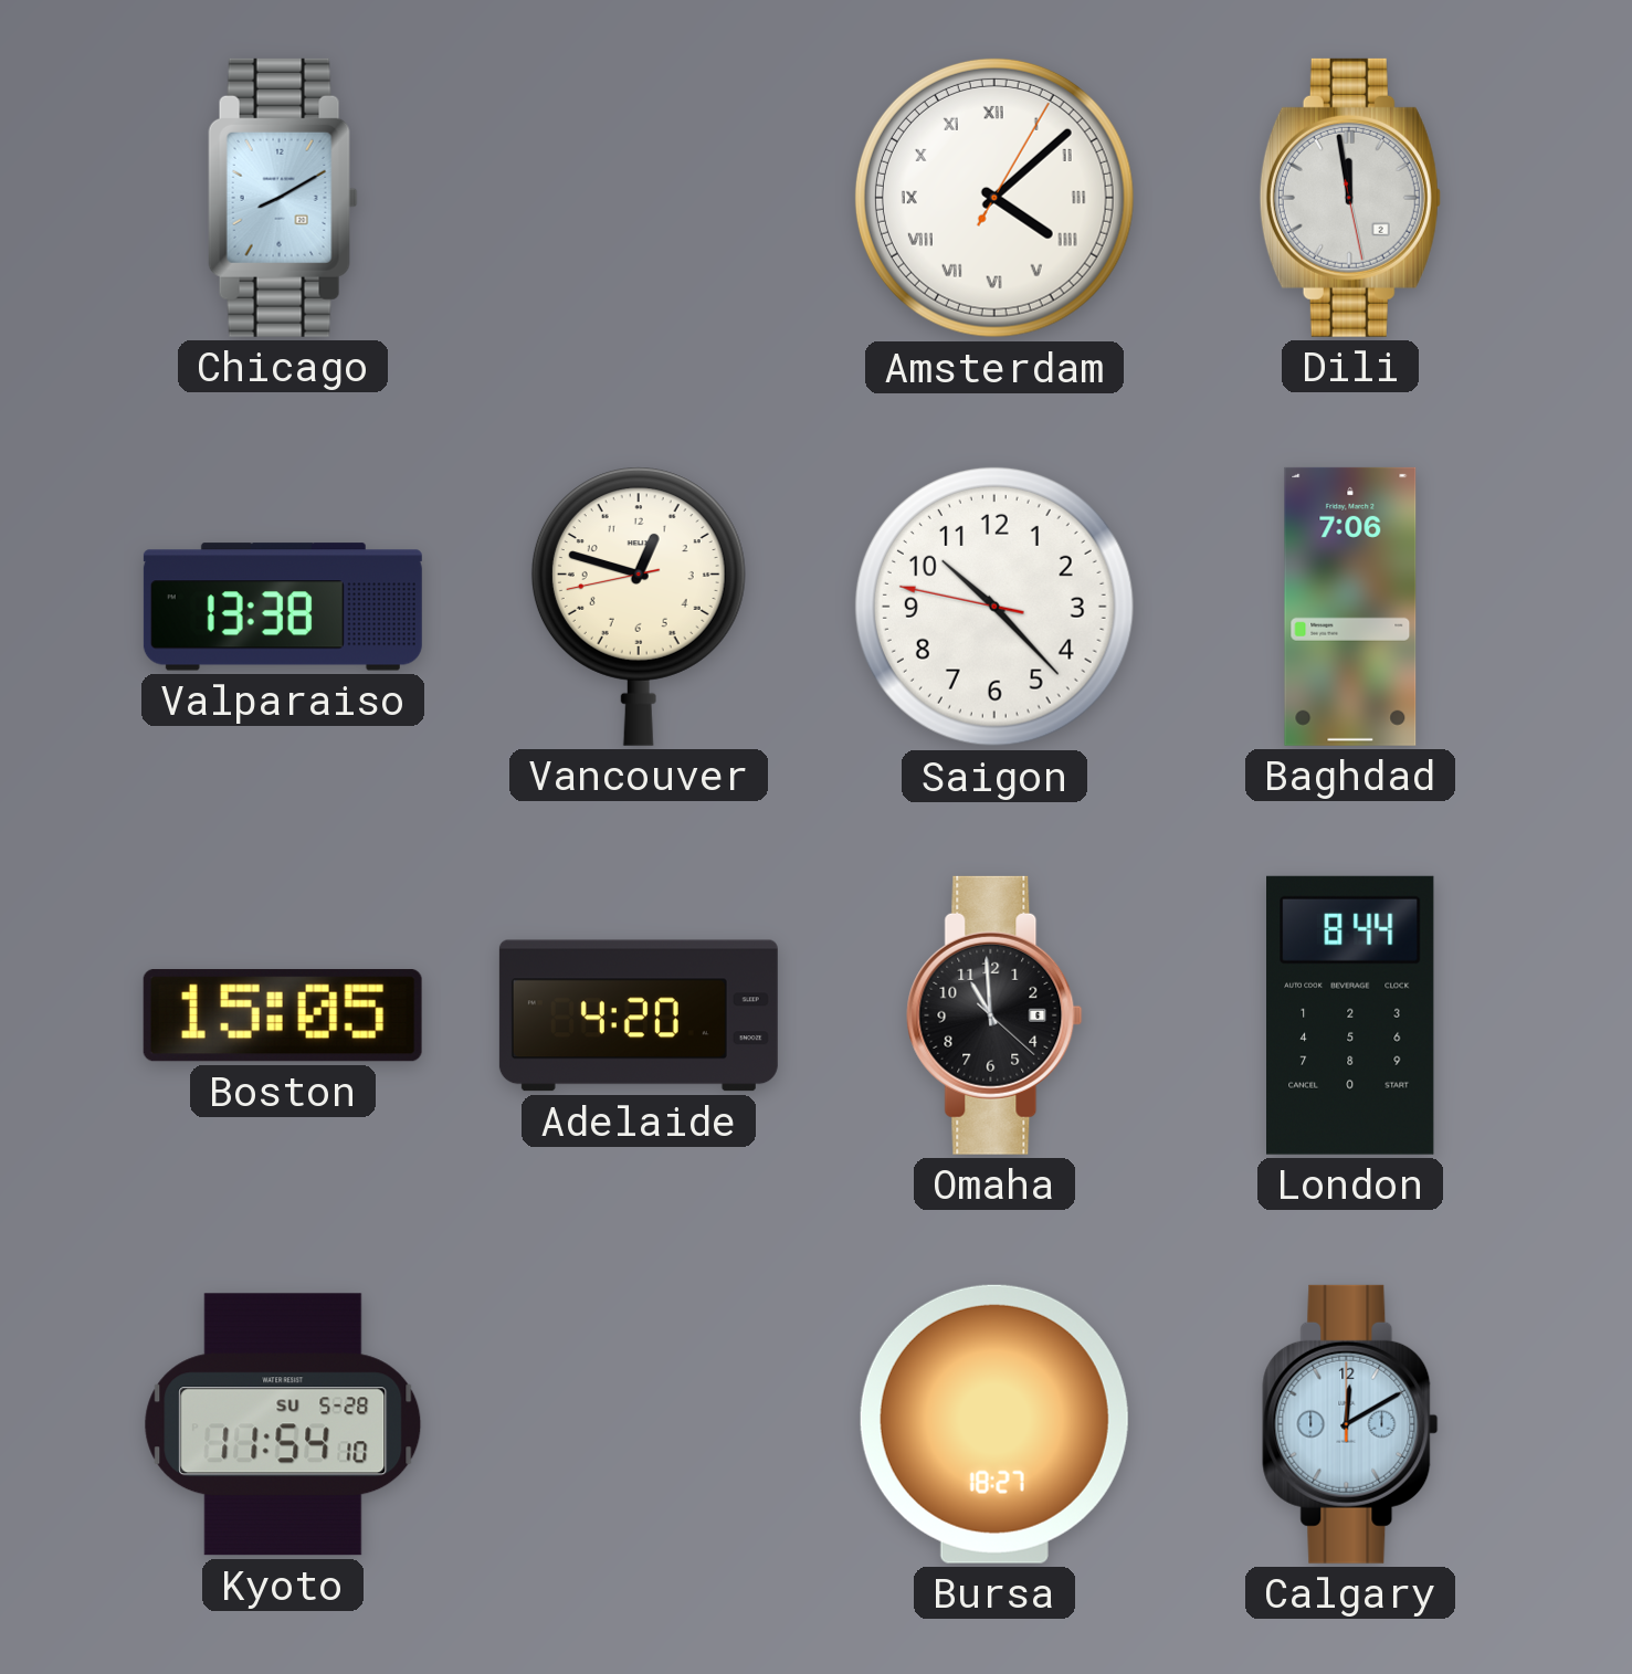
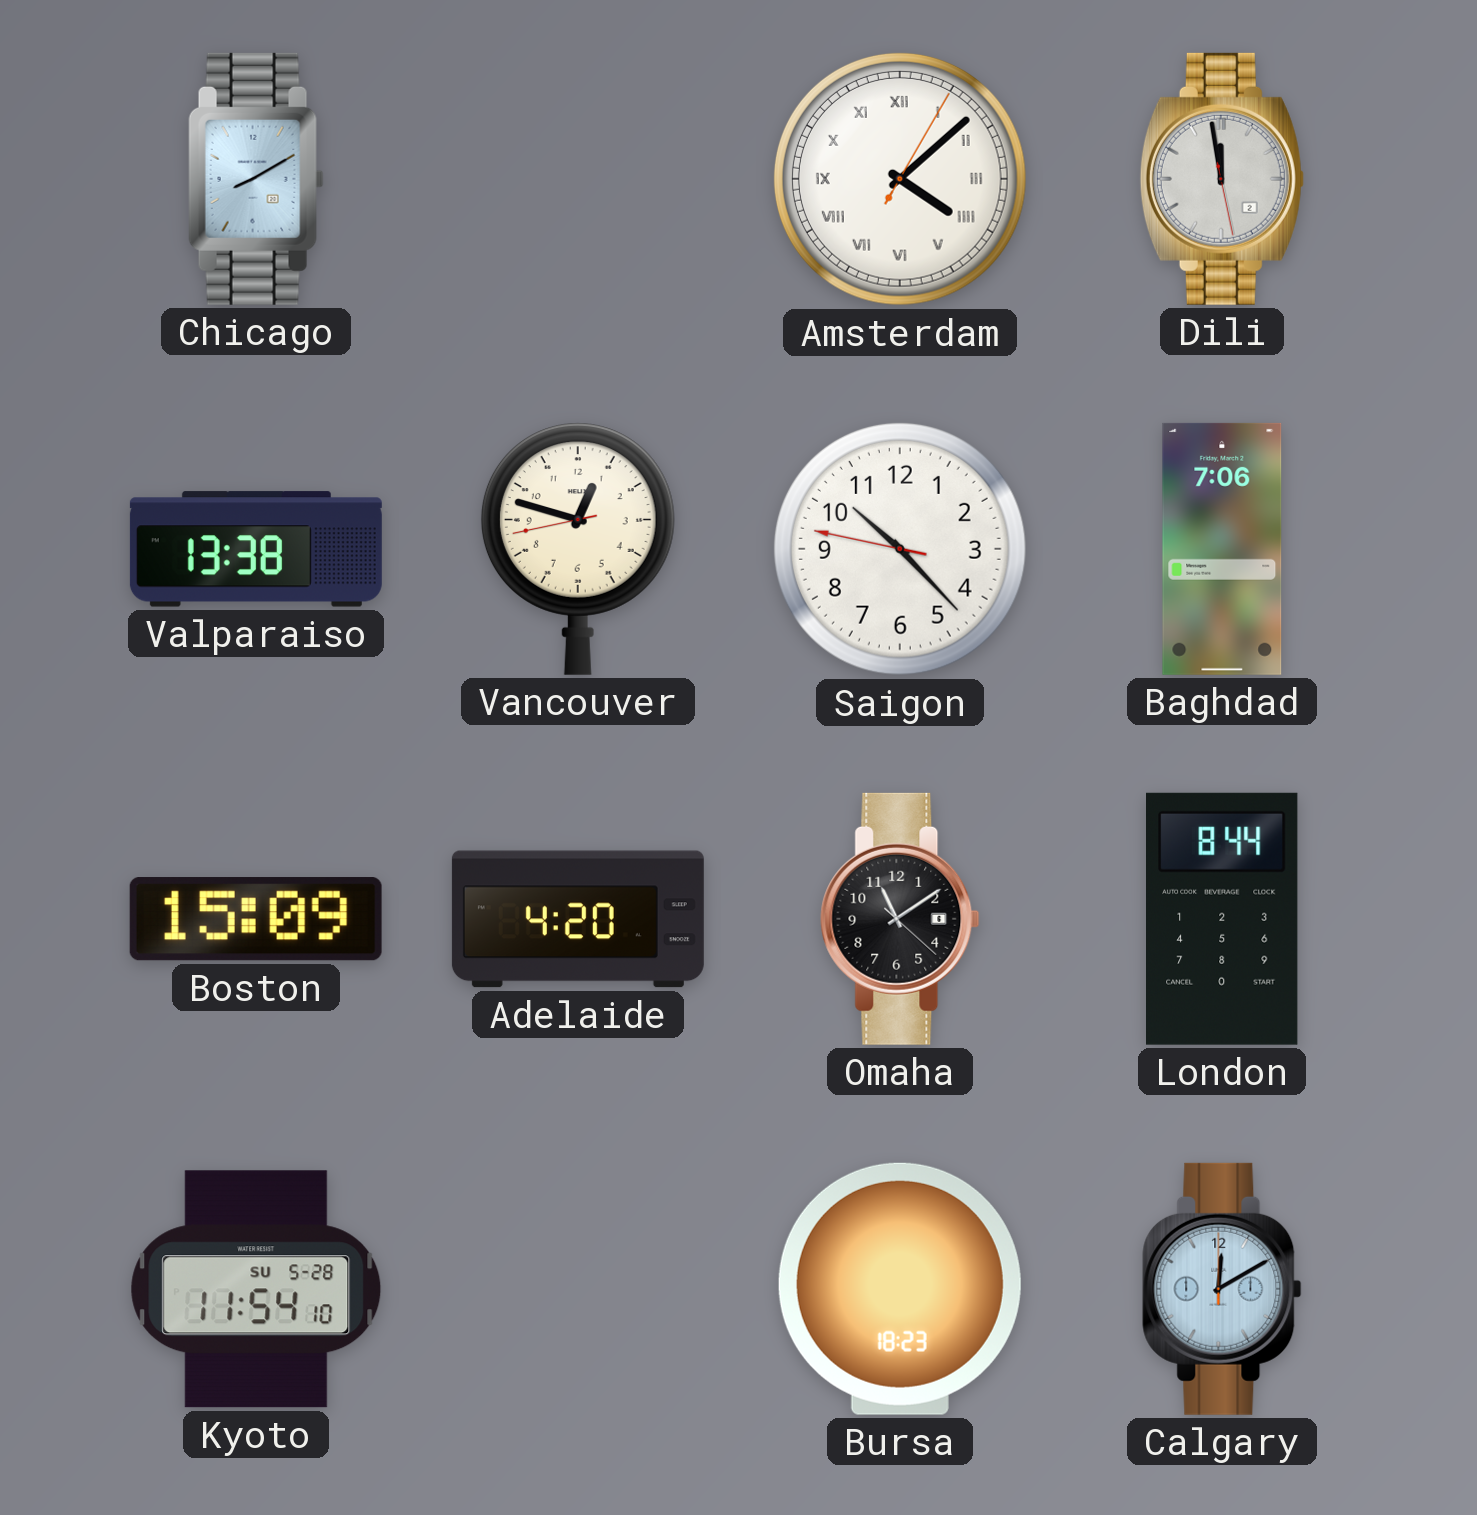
Boston: 15:05 -> 15:09
Omaha: 10:59 -> 11:09
Bursa: 18:27 -> 18:23
